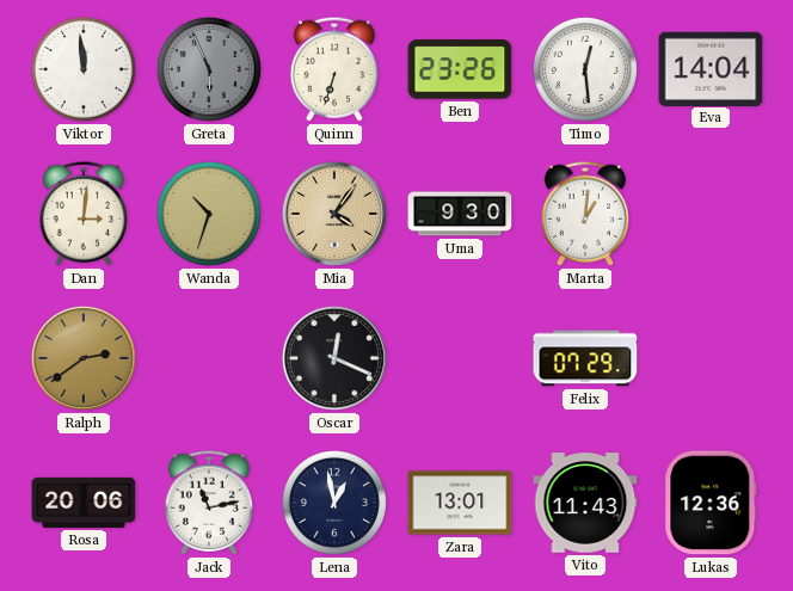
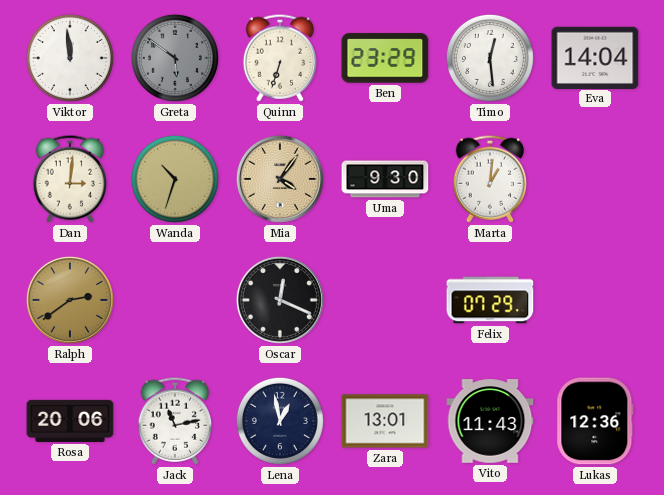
Greta: 5:56 -> 5:51
Ben: 23:26 -> 23:29
